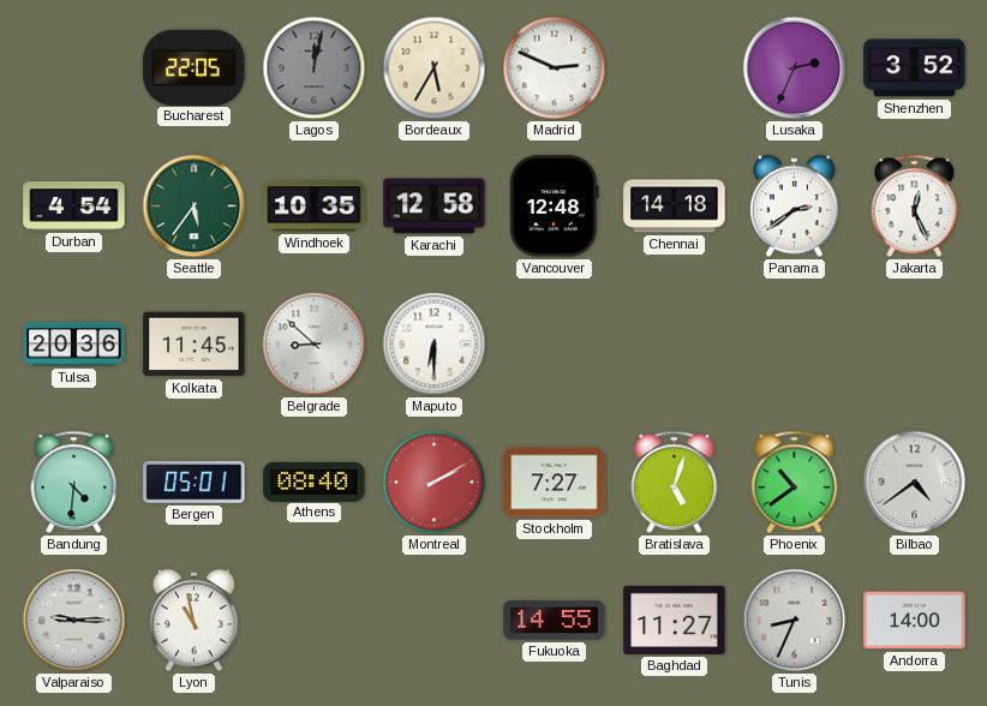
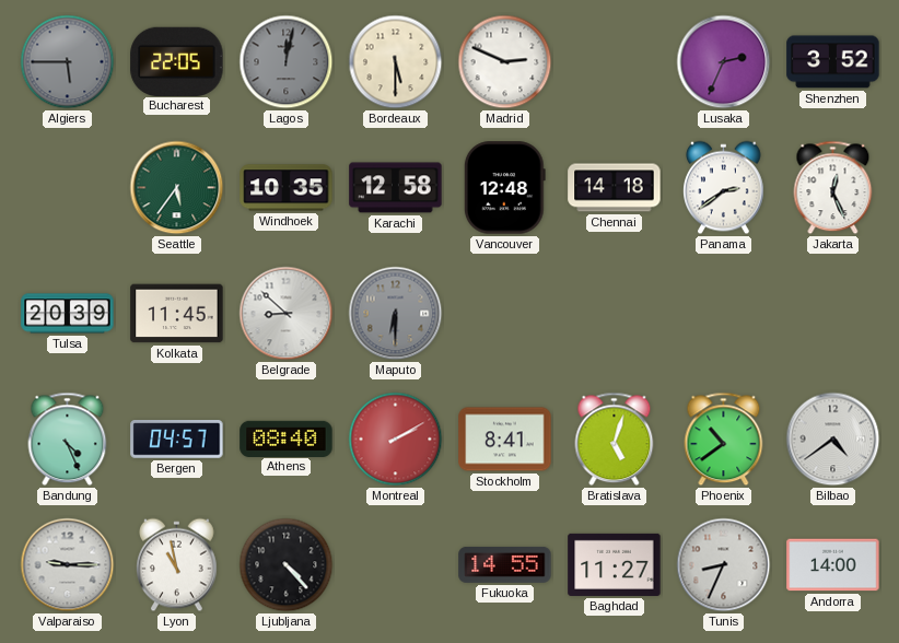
Algiers: none -> 5:45
Bordeaux: 5:35 -> 5:30
Durban: 4:54 -> none
Tulsa: 20:36 -> 20:39
Maputo dial: white -> grey
Bandung: 4:31 -> 4:26
Bergen: 05:01 -> 04:57
Stockholm: 7:27 -> 8:41
Ljubljana: none -> 4:23
